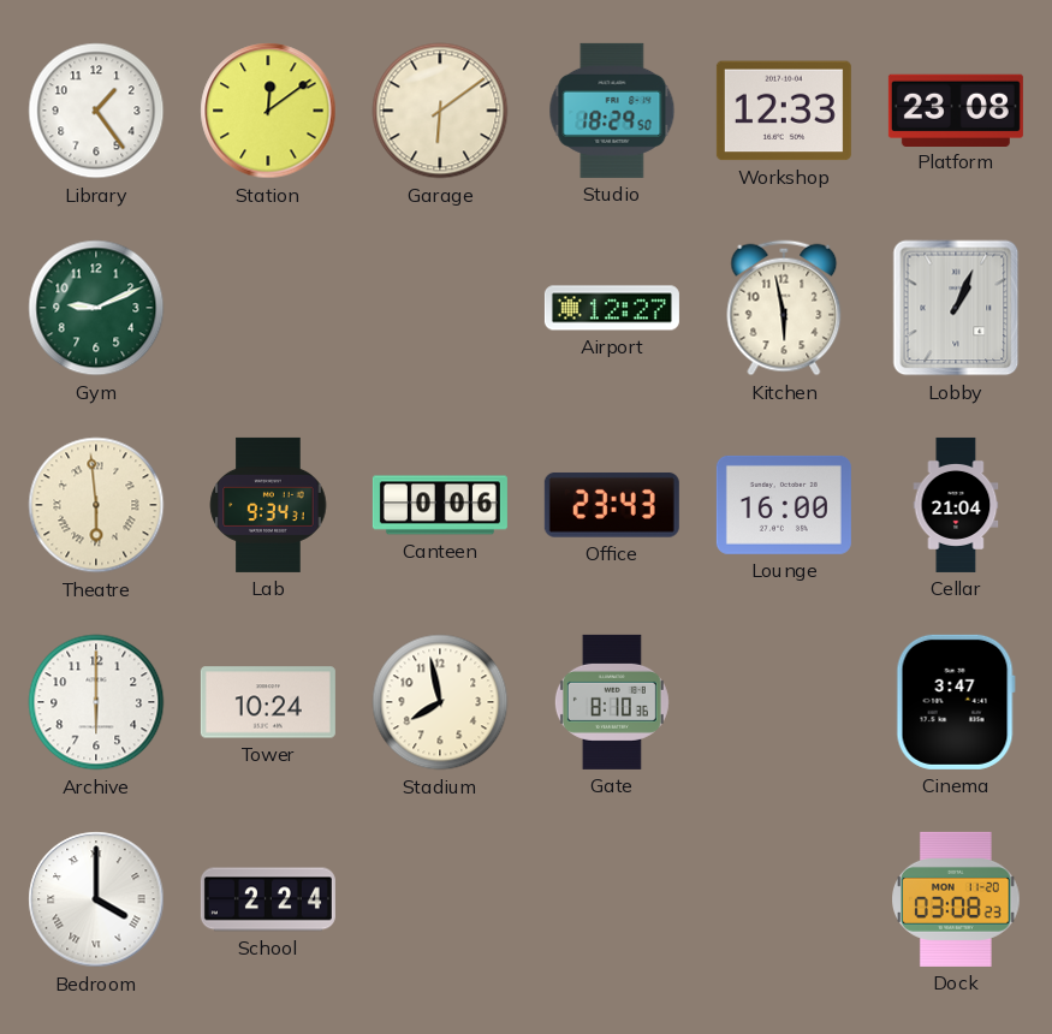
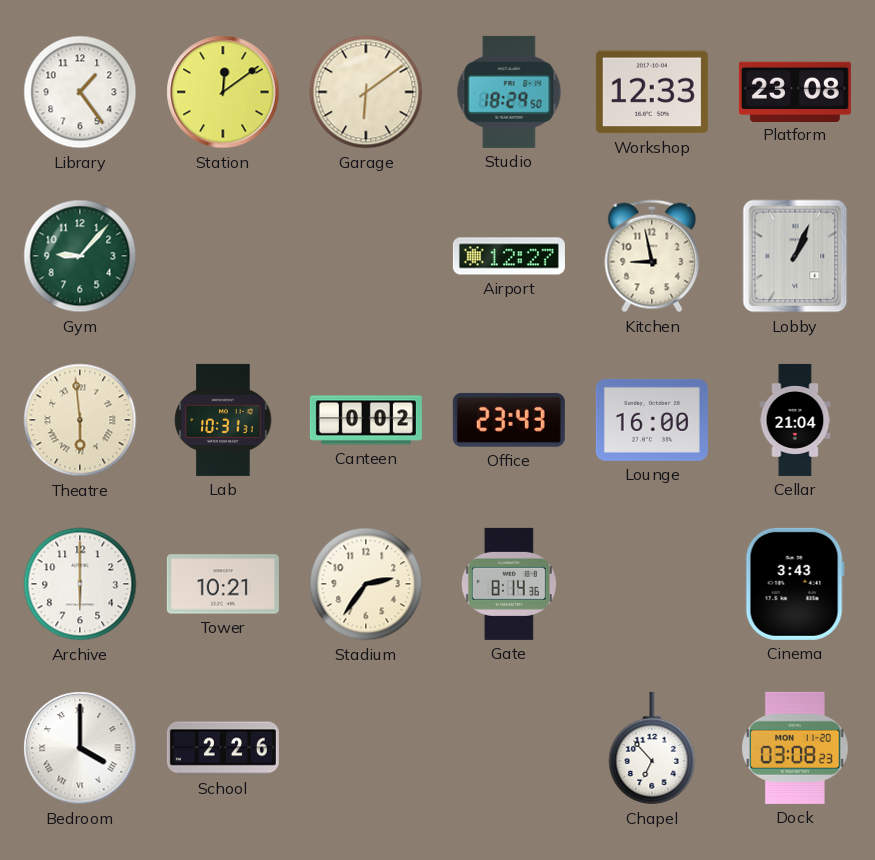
Gym: 9:11 -> 9:07
Kitchen: 5:58 -> 8:58
Lab: 9:34 -> 10:31
Canteen: 0:06 -> 0:02
Tower: 10:24 -> 10:21
Stadium: 7:58 -> 2:36
Gate: 8:10 -> 8:14
Cinema: 3:47 -> 3:43
School: 2:24 -> 2:26
Chapel: none -> 6:53
